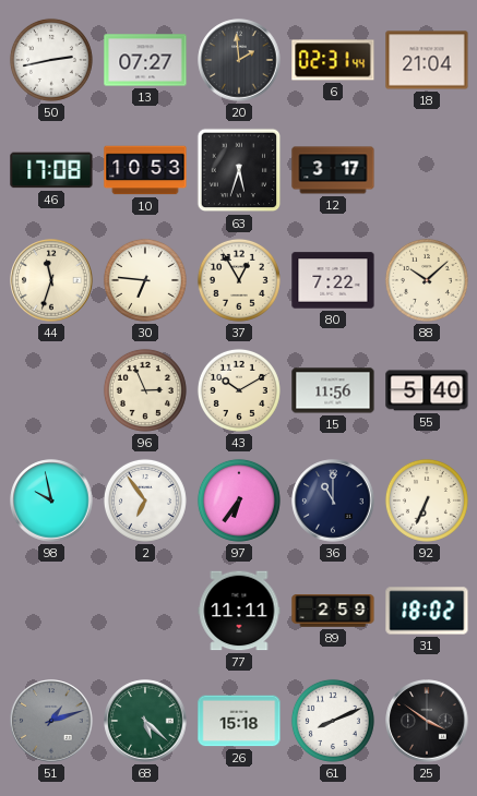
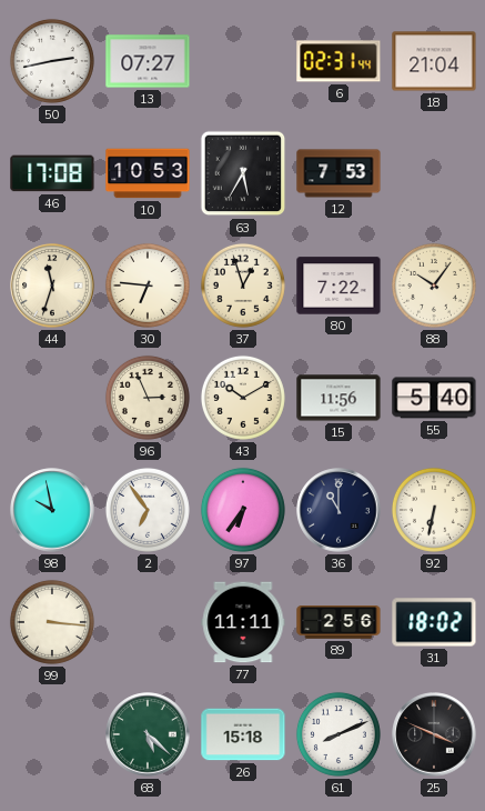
20: 1:59 -> none
63: 5:33 -> 5:35
12: 3:17 -> 7:53
37: 12:55 -> 12:57
88: 10:08 -> 10:06
92: 6:34 -> 6:32
99: none -> 3:16
89: 2:59 -> 2:56
51: 1:12 -> none
25: 3:51 -> 3:49
